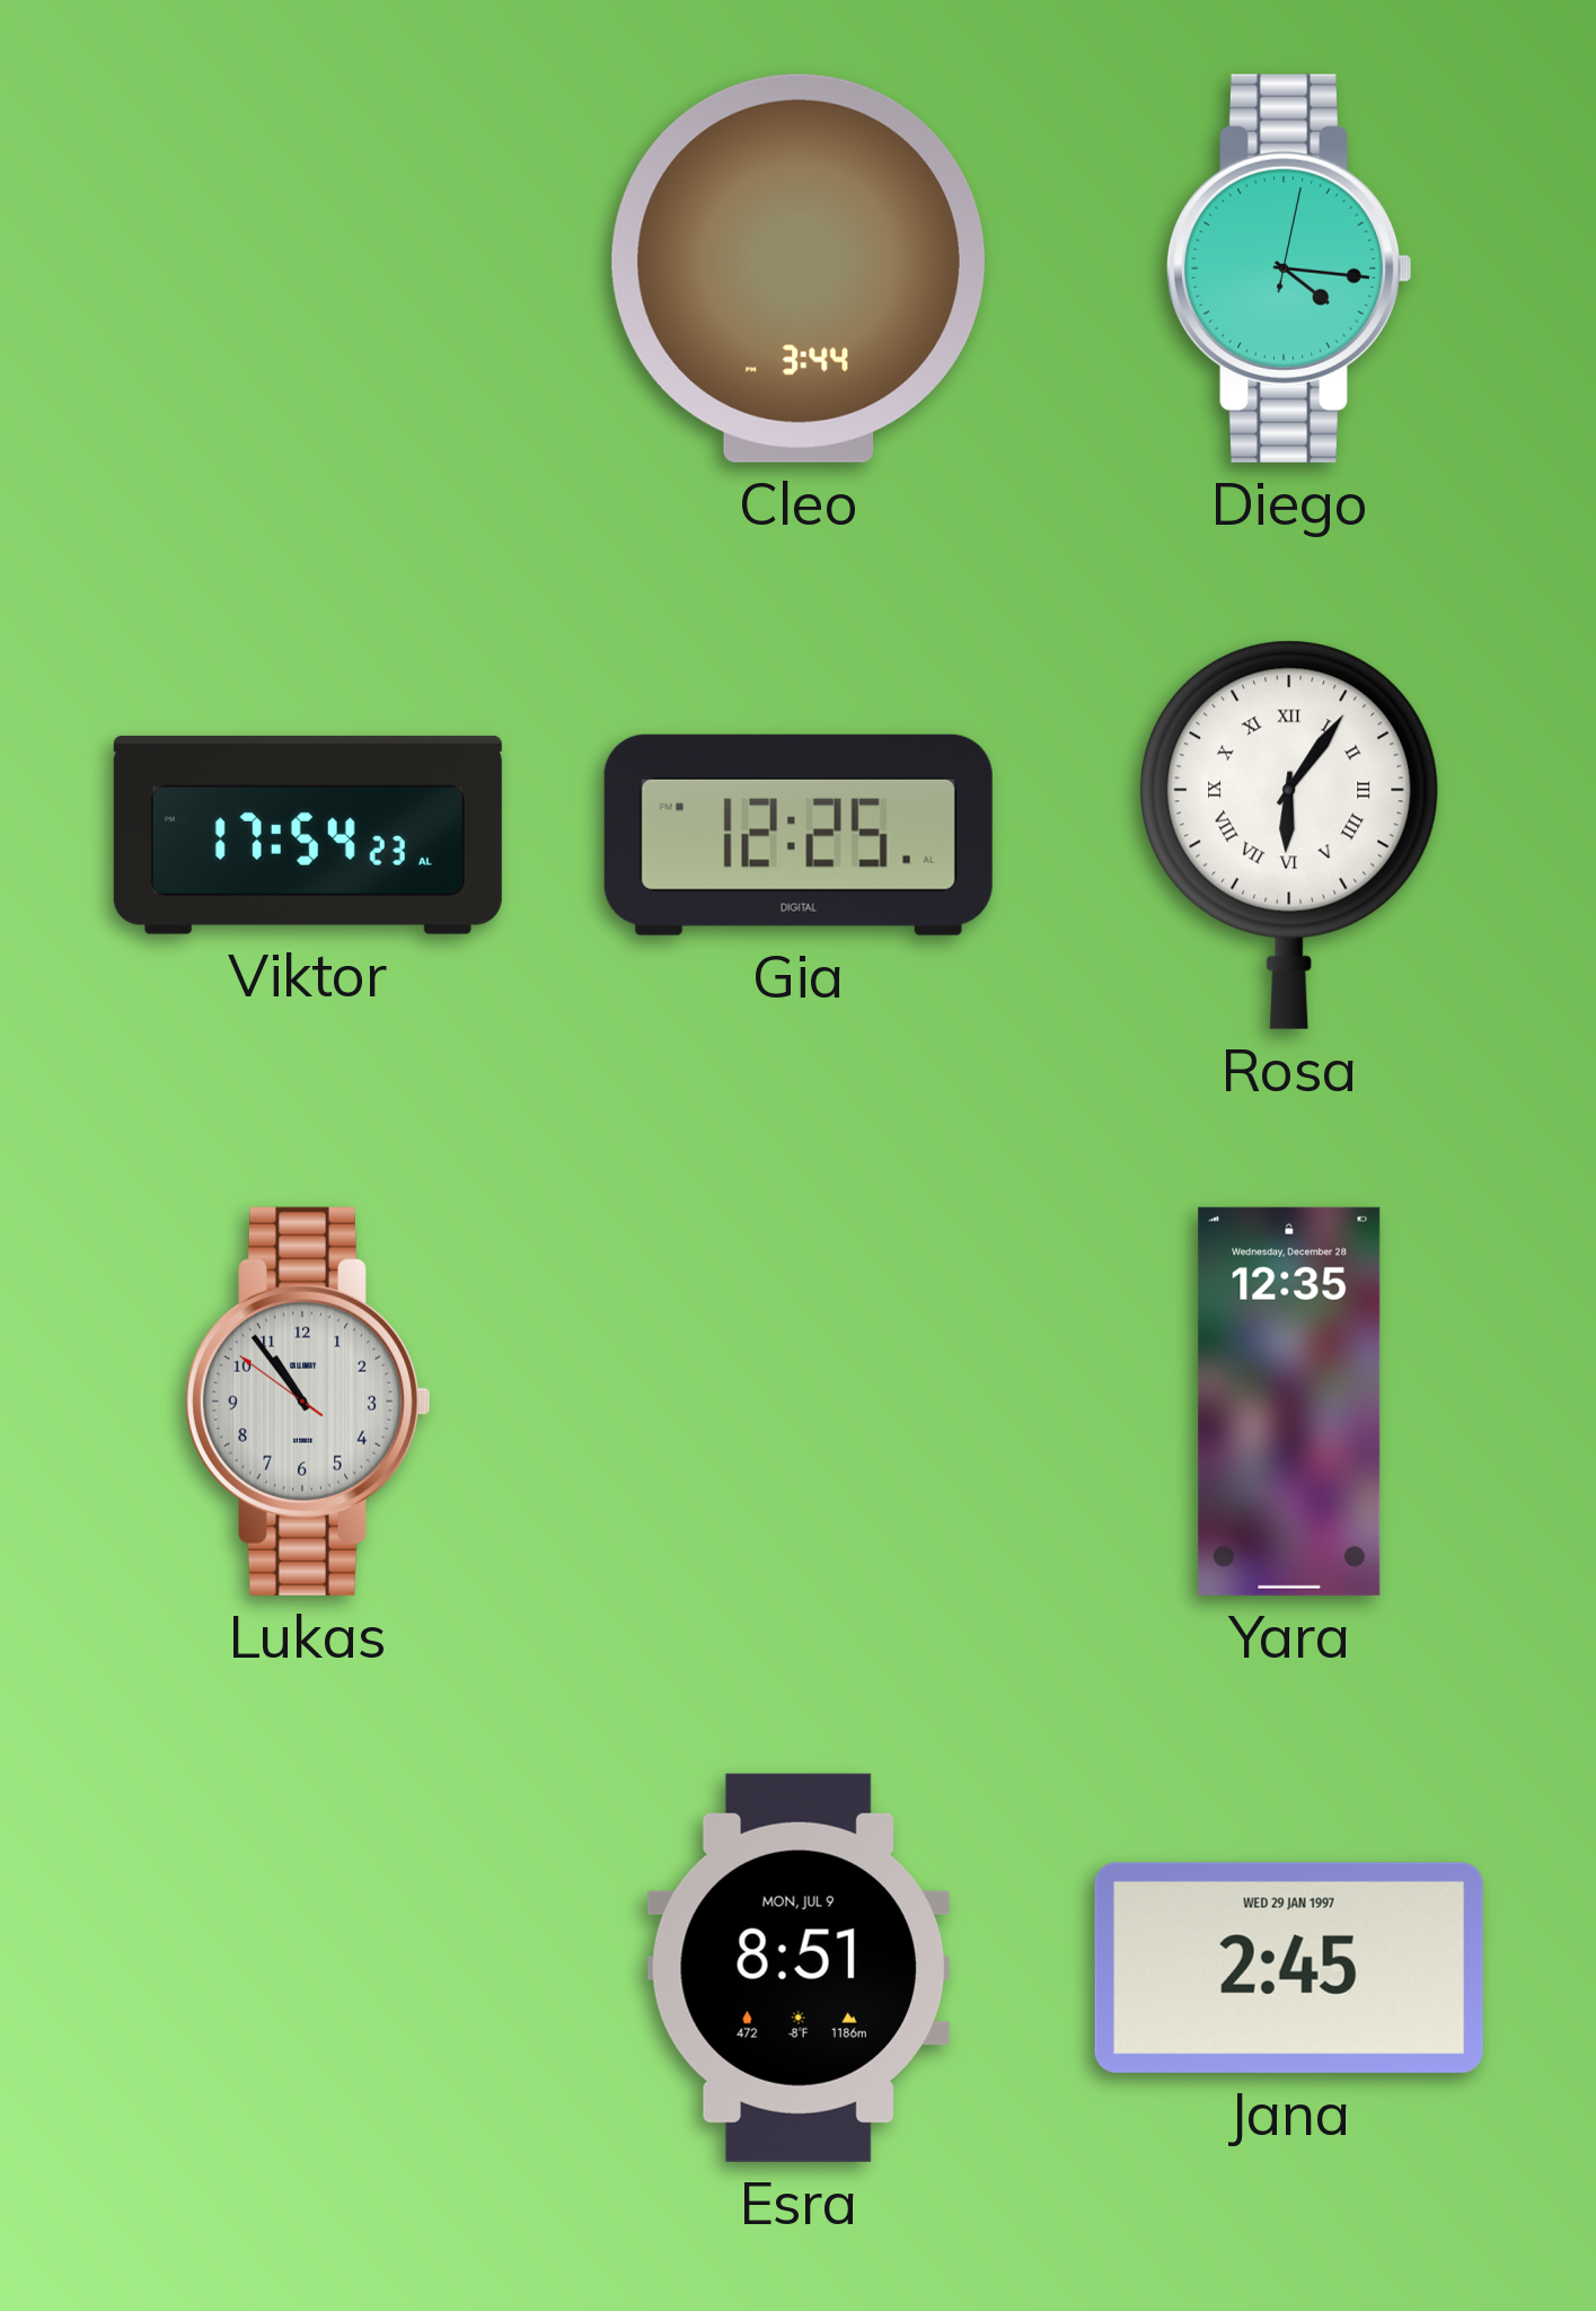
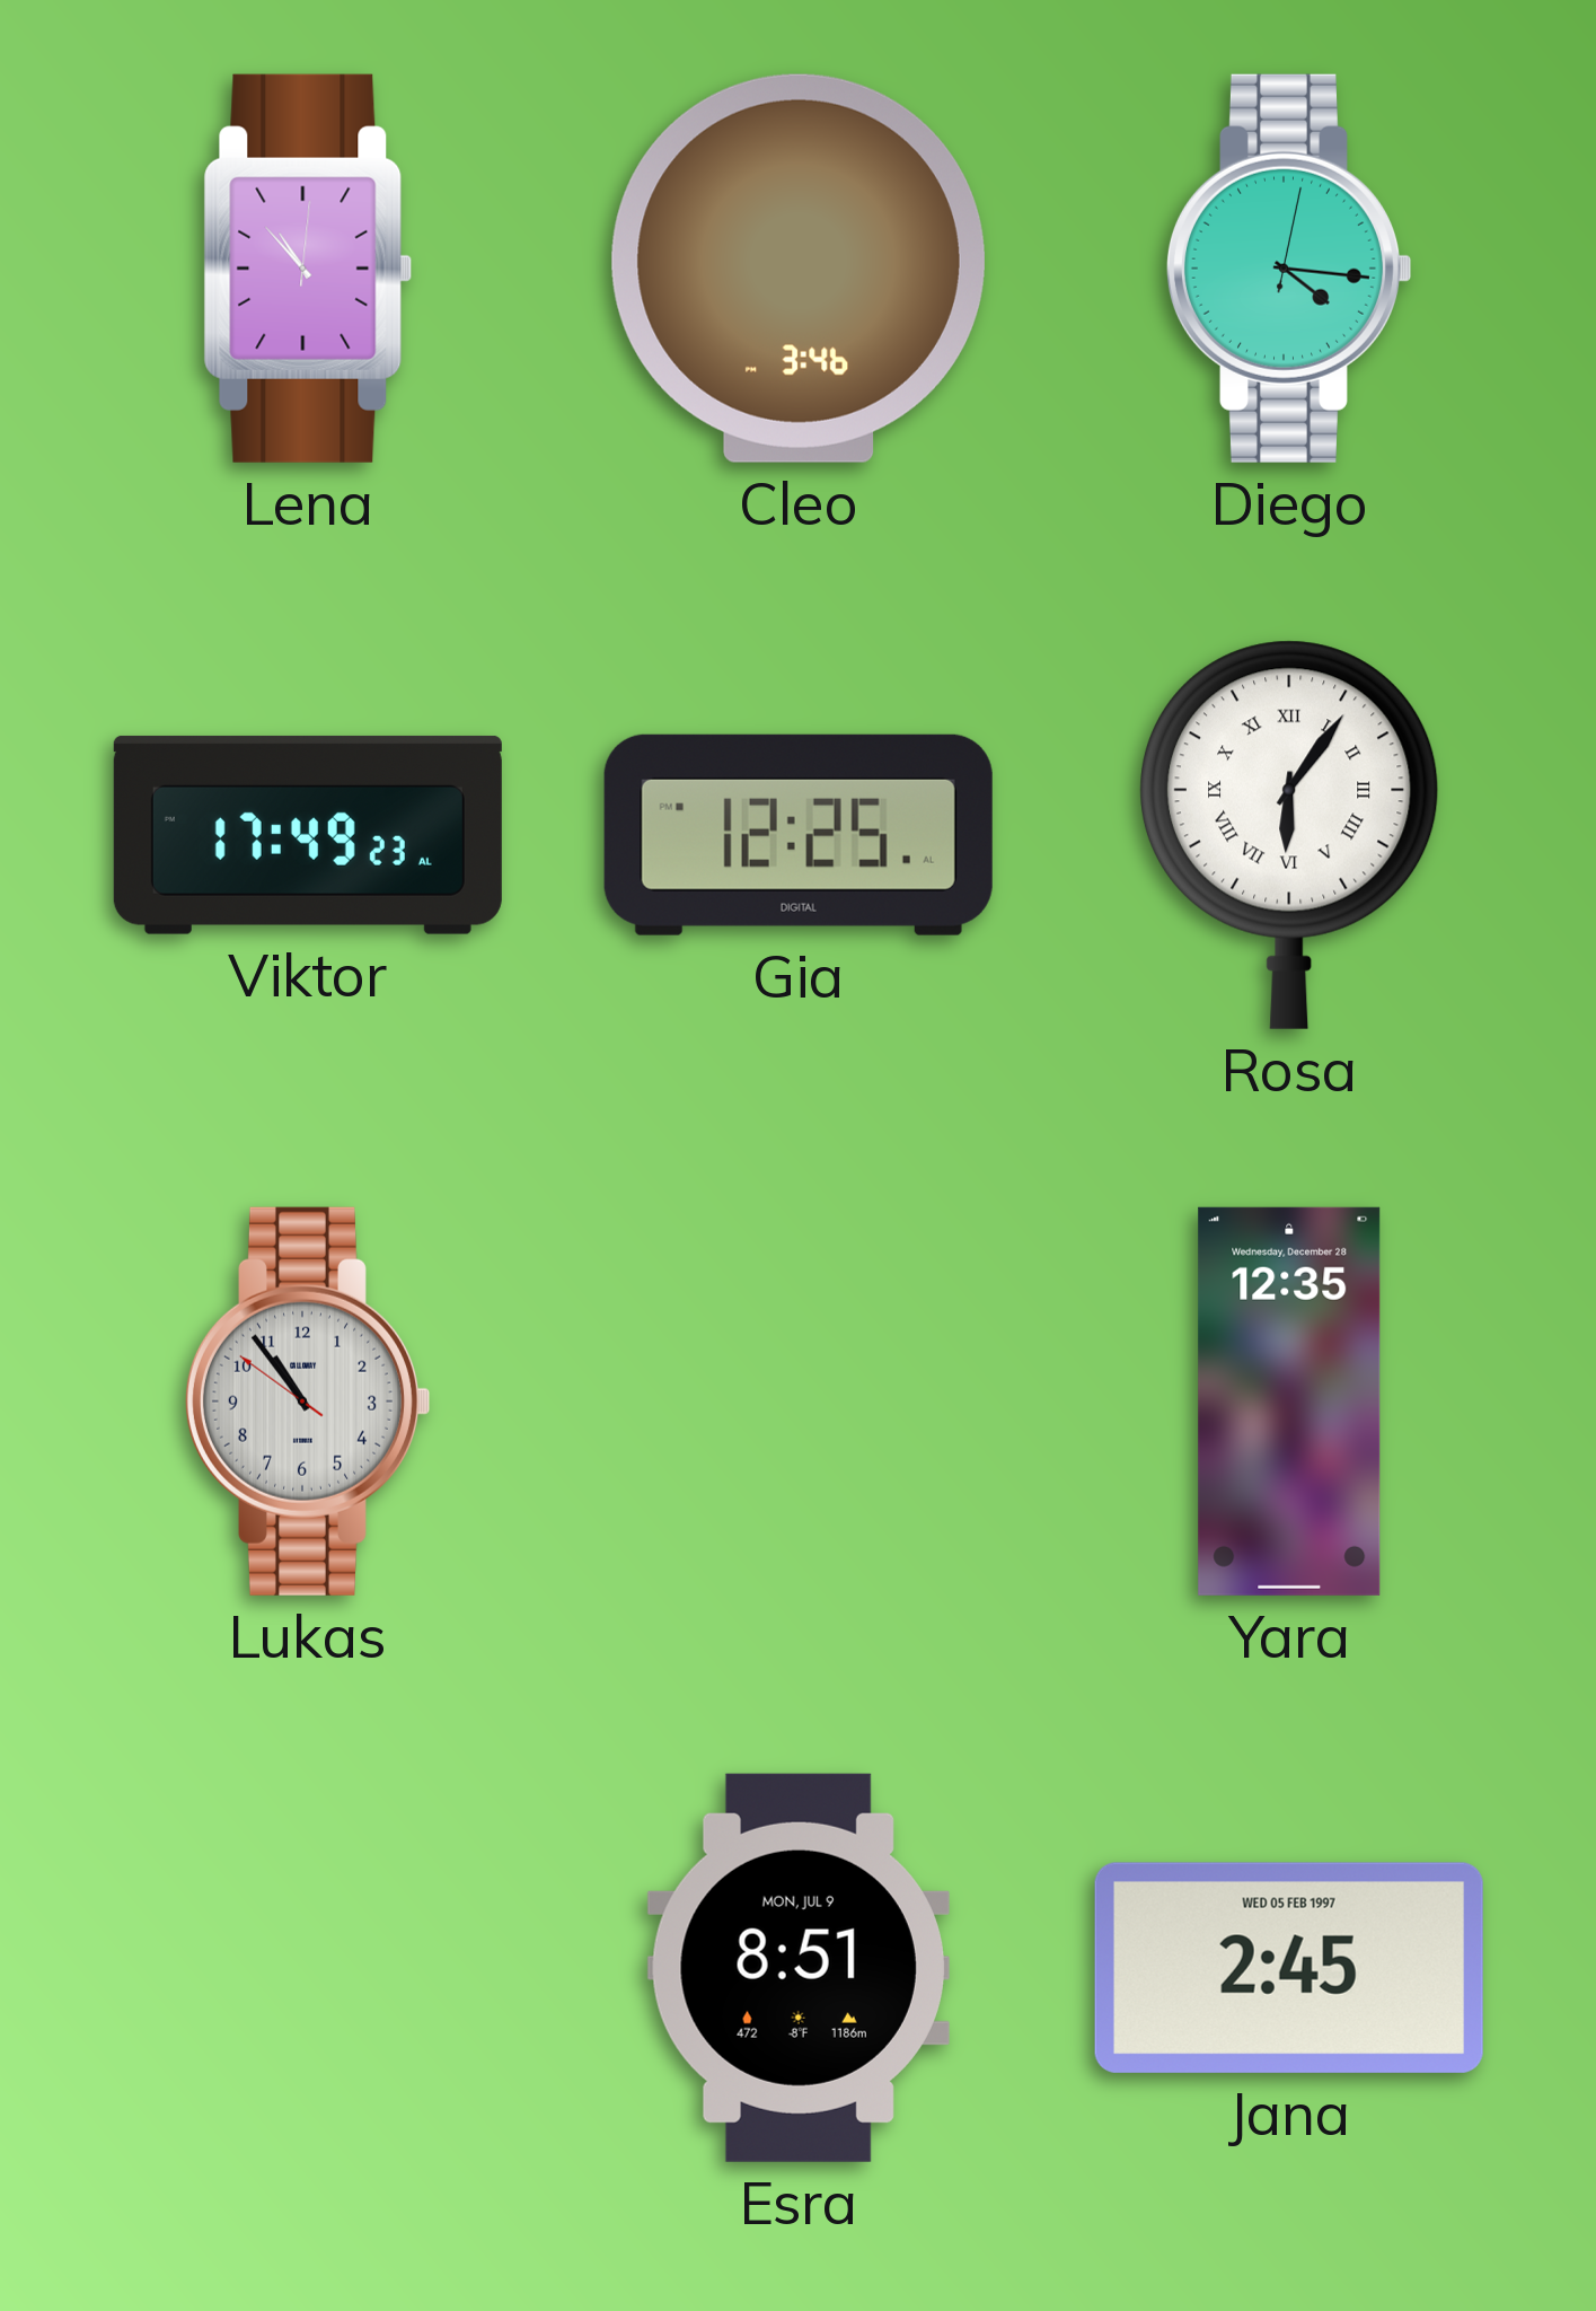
Lena: none -> 10:53
Cleo: 3:44 -> 3:46
Viktor: 17:54 -> 17:49
Jana date: WED 29 JAN 1997 -> WED 05 FEB 1997
